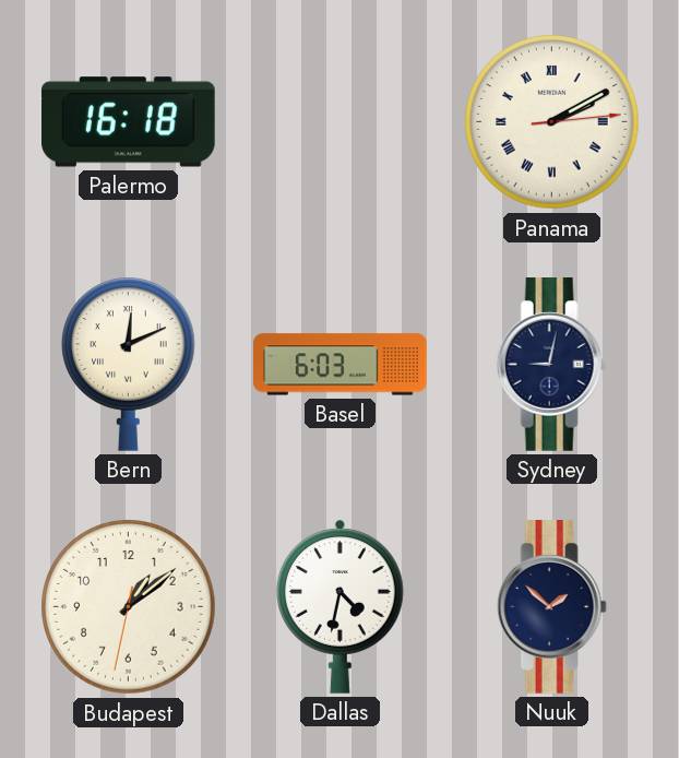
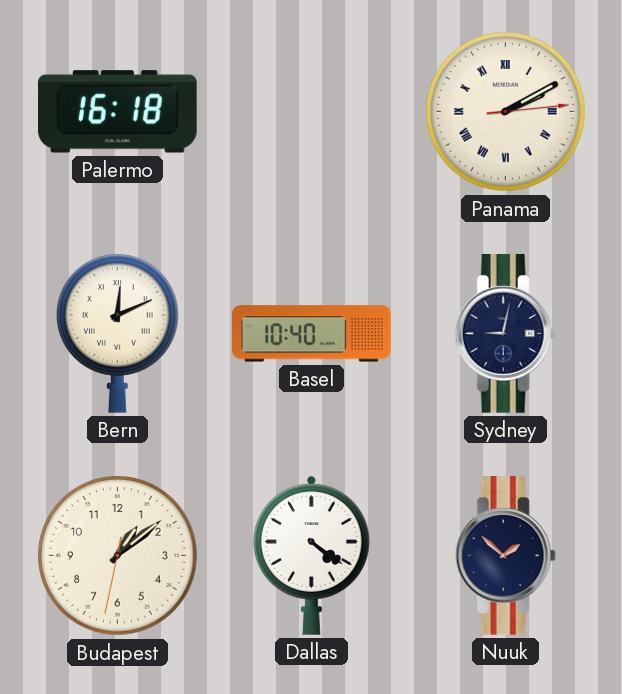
Basel: 6:03 -> 10:40
Dallas: 4:32 -> 4:21
